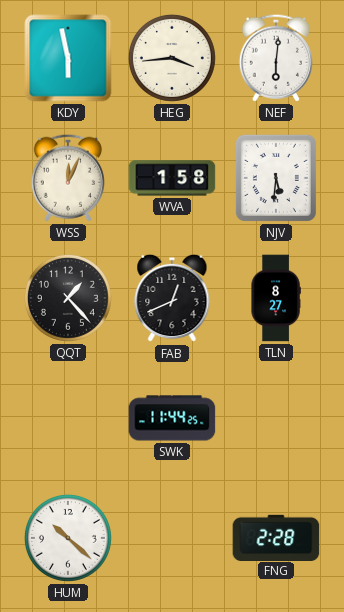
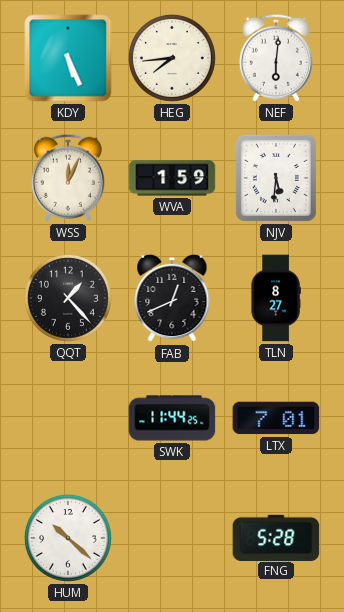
KDY: 5:58 -> 5:26
HEG: 3:44 -> 7:44
WVA: 1:58 -> 1:59
LTX: none -> 7:01
FNG: 2:28 -> 5:28
